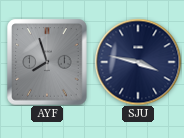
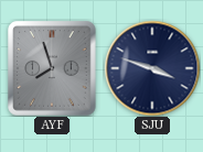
SJU: 3:47 -> 3:48
